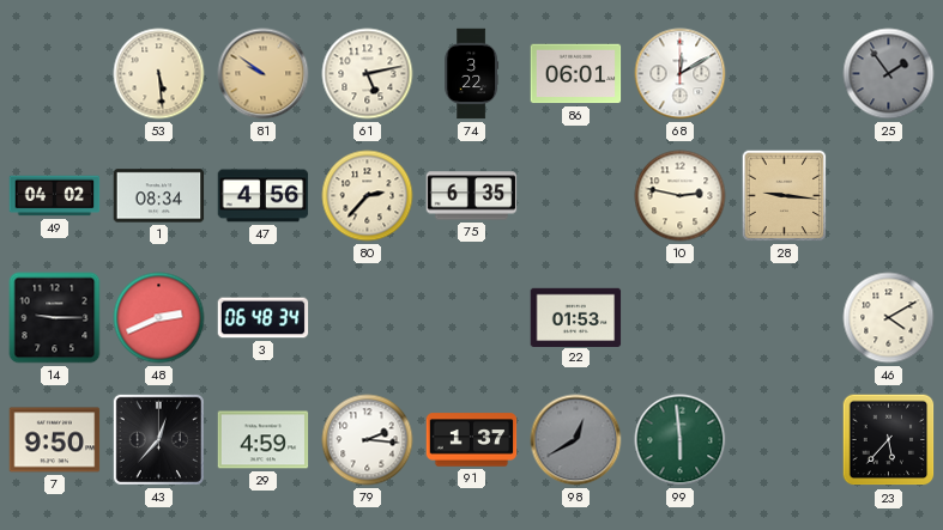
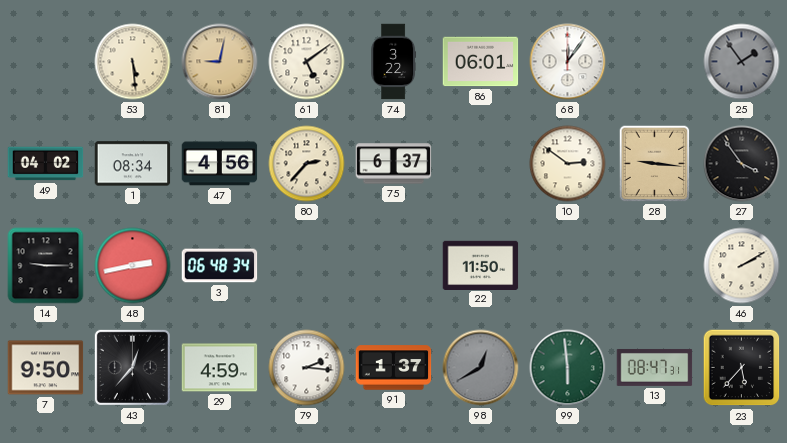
81: 9:51 -> 9:02
61: 5:13 -> 5:09
68: 12:10 -> 12:06
75: 6:35 -> 6:37
10: 2:47 -> 2:51
27: none -> 3:54
48: 2:41 -> 2:43
22: 01:53 -> 11:50
46: 4:10 -> 2:10
13: none -> 08:47
